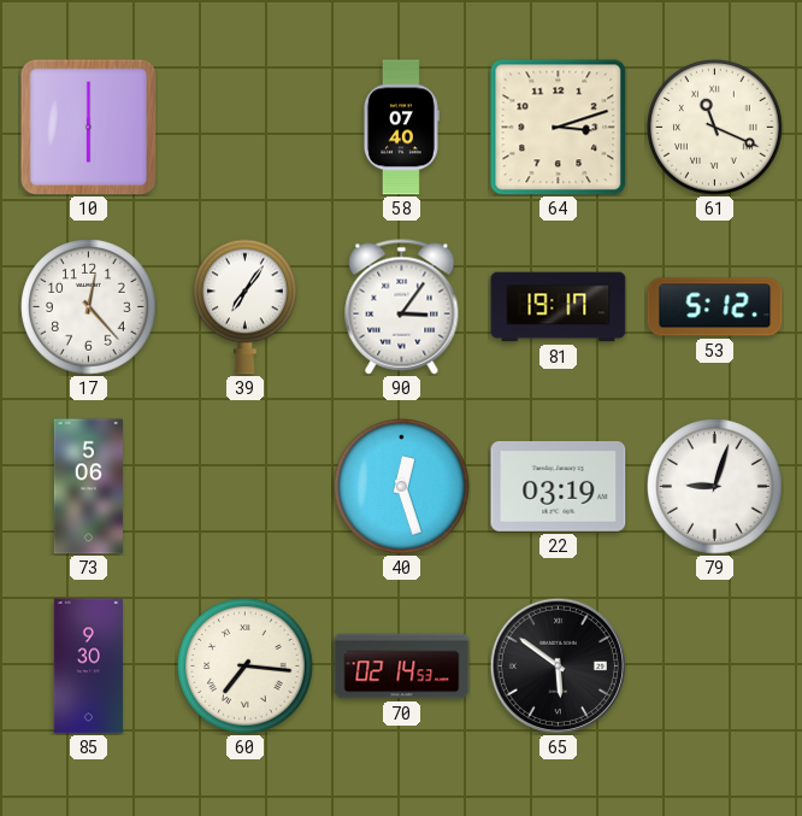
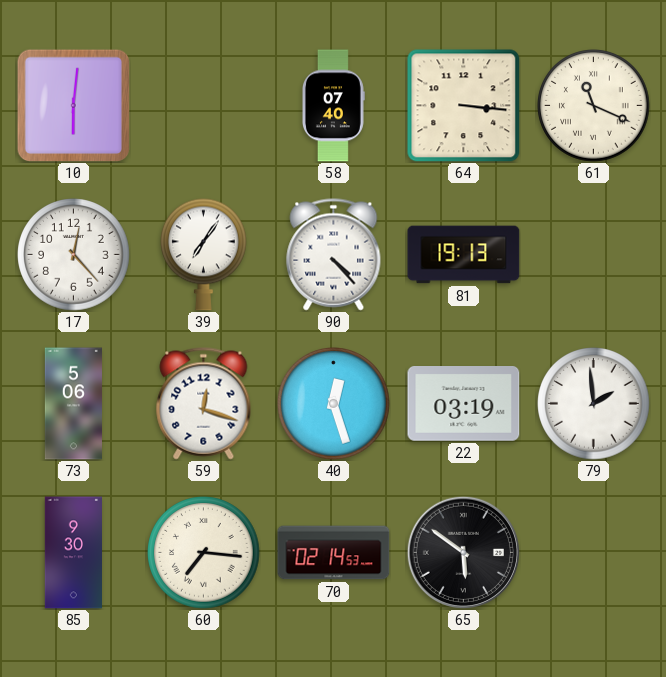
10: 6:00 -> 6:01
64: 3:12 -> 3:16
90: 3:06 -> 4:23
81: 19:17 -> 19:13
53: 5:12 -> none
59: none -> 12:18
79: 9:03 -> 1:59
